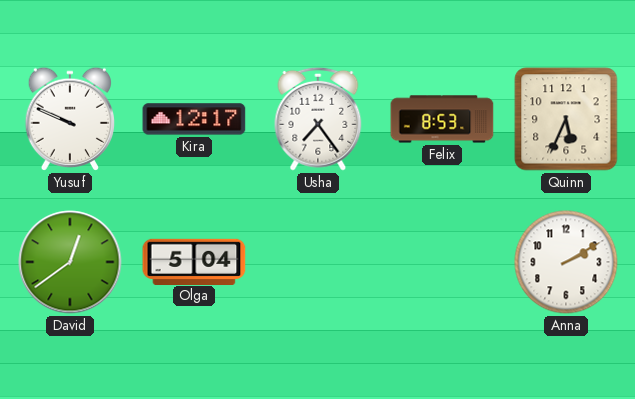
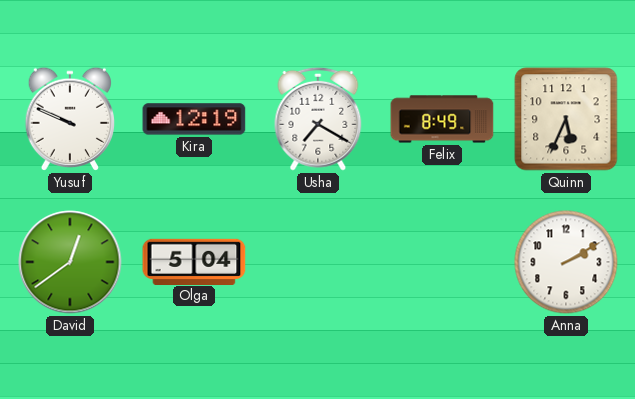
Kira: 12:17 -> 12:19
Usha: 7:24 -> 7:20
Felix: 8:53 -> 8:49
